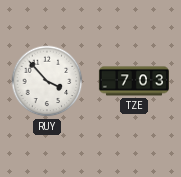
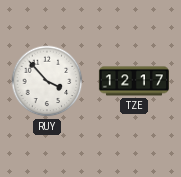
TZE: 7:03 -> 12:17
